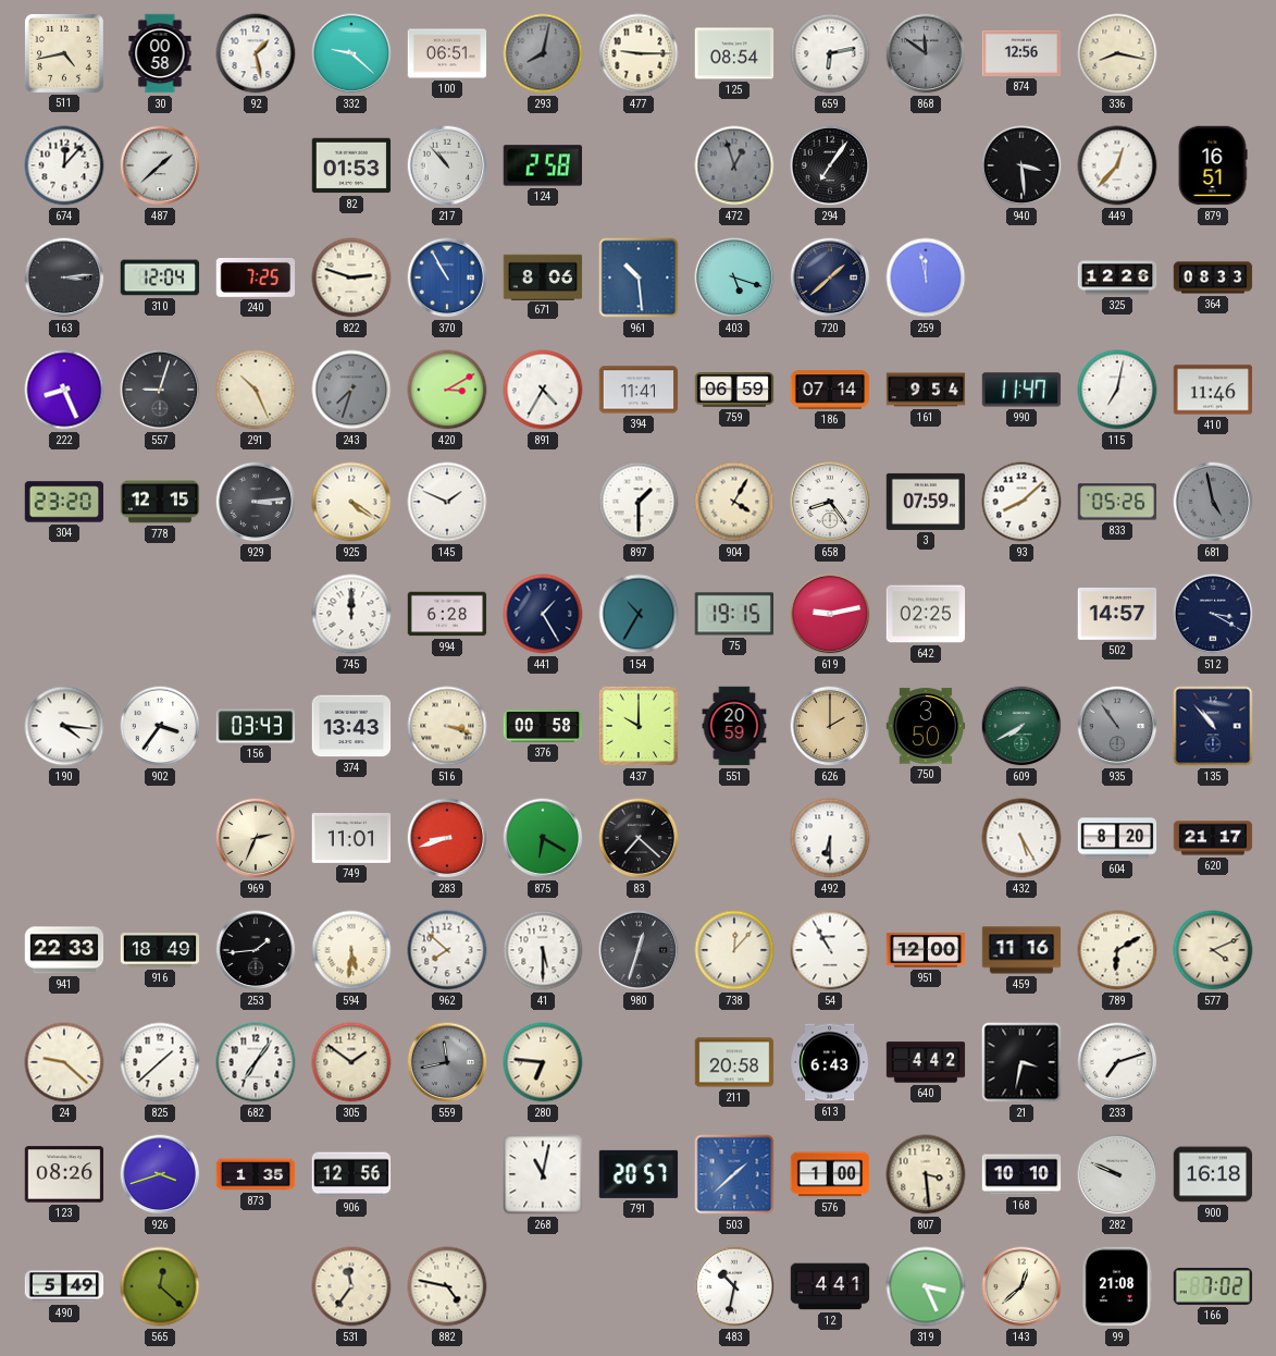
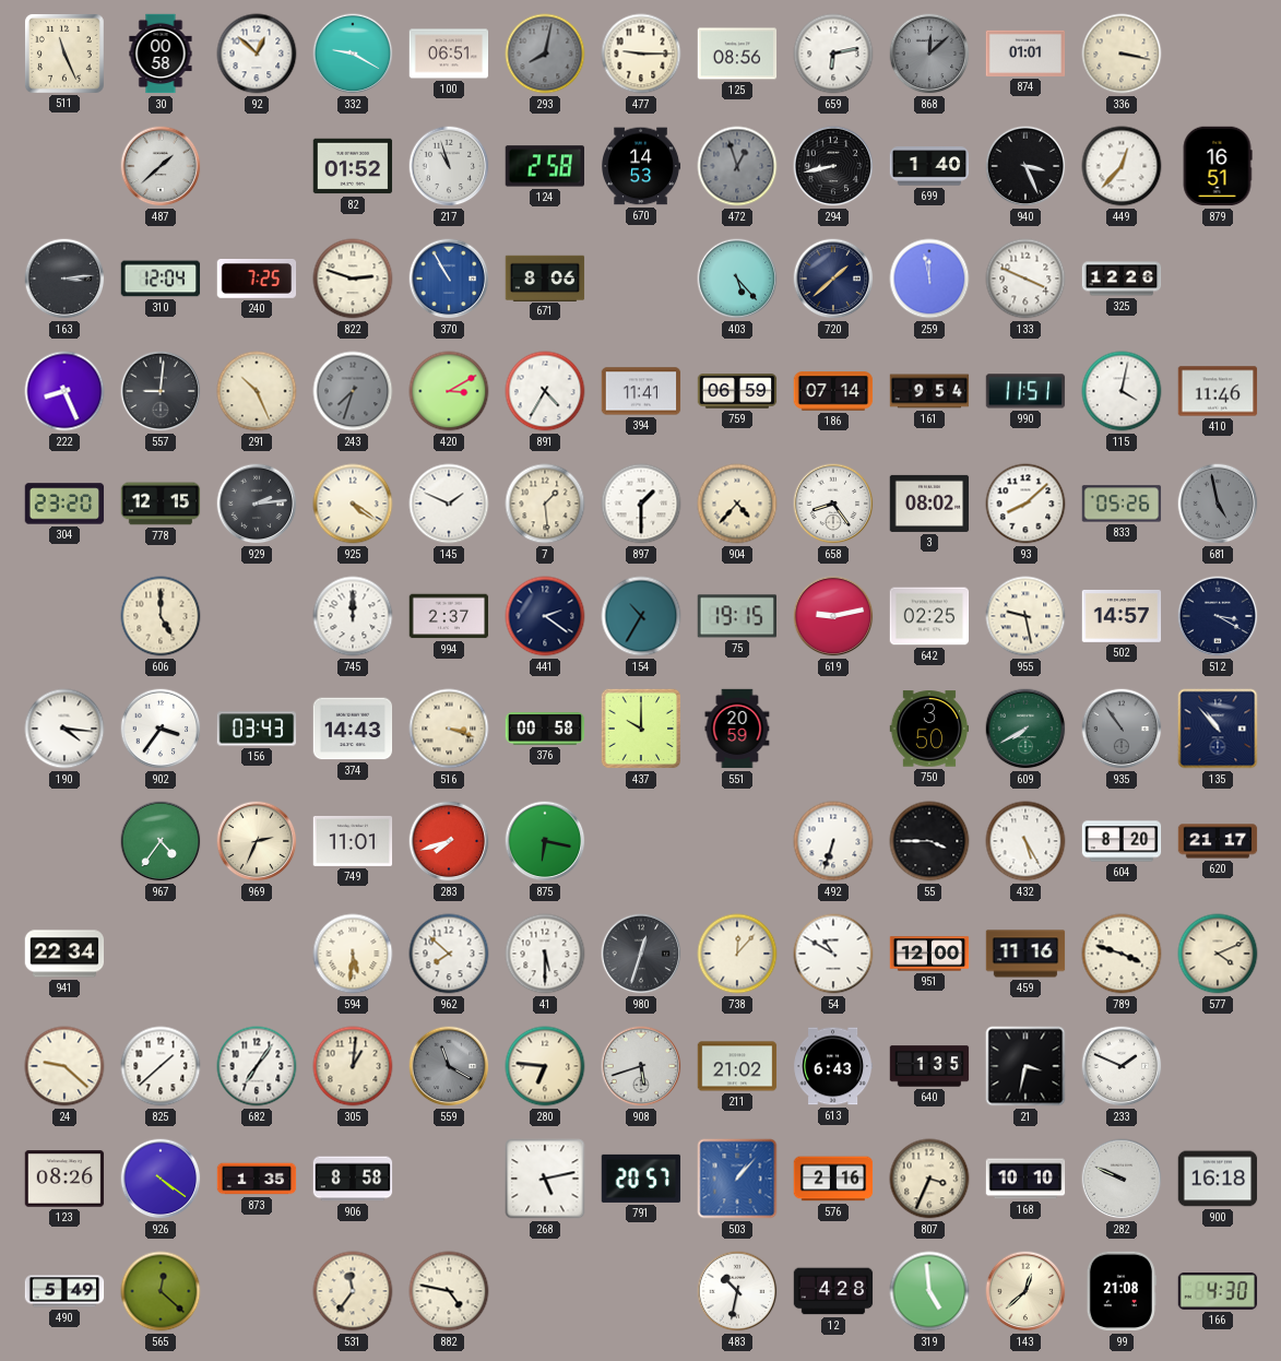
511: 4:43 -> 11:26
92: 1:28 -> 12:52
332: 9:22 -> 9:20
125: 08:54 -> 08:56
868: 11:51 -> 12:08
874: 12:56 -> 01:01
336: 8:17 -> 3:17
674: 12:07 -> none
82: 01:53 -> 01:52
217: 10:53 -> 10:57
670: none -> 14:53
294: 7:06 -> 8:43
699: none -> 1:40
940: 3:29 -> 3:26
961: 10:29 -> none
403: 5:18 -> 5:23
133: none -> 3:49
364: 08:33 -> none
557: 9:03 -> 9:01
990: 11:47 -> 11:51
115: 7:02 -> 4:02
929: 3:14 -> 2:14
7: none -> 1:29
904: 4:05 -> 4:37
3: 07:59 -> 08:02
606: none -> 5:00
994: 6:28 -> 2:37
441: 1:25 -> 2:21
955: none -> 9:28
374: 13:43 -> 14:43
626: 2:00 -> none
967: none -> 4:36
283: 8:42 -> 7:42
875: 6:20 -> 6:17
83: 7:22 -> none
492: 6:30 -> 6:33
55: none -> 3:45
941: 22:33 -> 22:34
916: 18:49 -> none
253: 1:44 -> none
54: 10:55 -> 10:50
789: 6:10 -> 3:48
305: 1:51 -> 1:01
559: 11:43 -> 11:20
908: none -> 5:42
211: 20:58 -> 21:02
640: 4:42 -> 1:35
233: 7:12 -> 1:49
926: 3:42 -> 4:21
906: 12:56 -> 8:58
268: 11:02 -> 5:13
503: 1:38 -> 1:07
576: 1:00 -> 2:16
807: 3:29 -> 3:34
12: 4:41 -> 4:28
319: 3:26 -> 4:59
166: 7:02 -> 4:30
